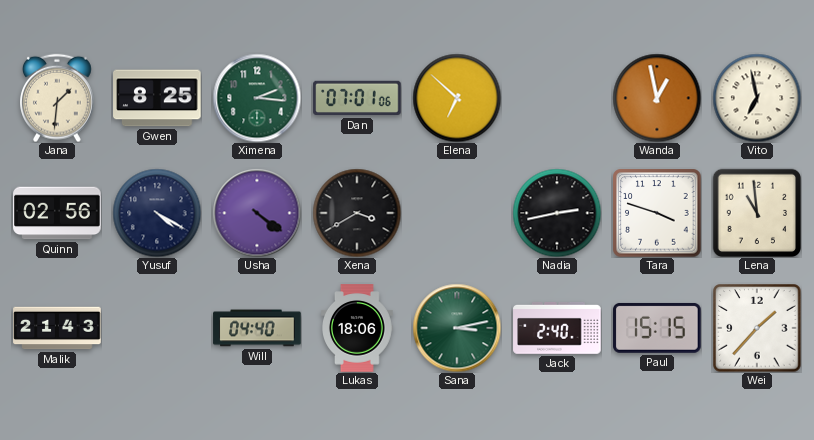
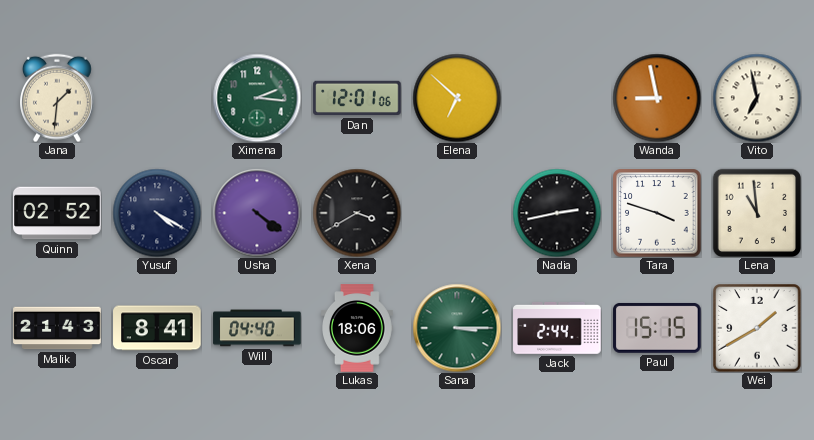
Gwen: 8:25 -> none
Dan: 07:01 -> 12:01
Wanda: 12:58 -> 8:58
Quinn: 02:56 -> 02:52
Oscar: none -> 8:41
Sana: 3:13 -> 3:15
Jack: 2:40 -> 2:44
Wei: 1:37 -> 1:40
